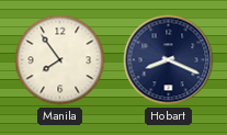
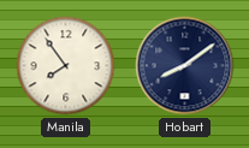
Hobart: 8:19 -> 8:09
